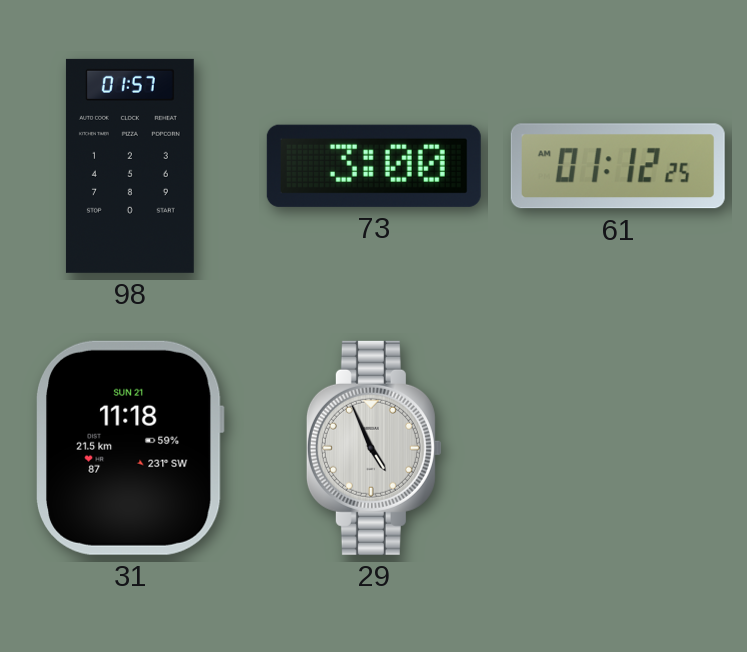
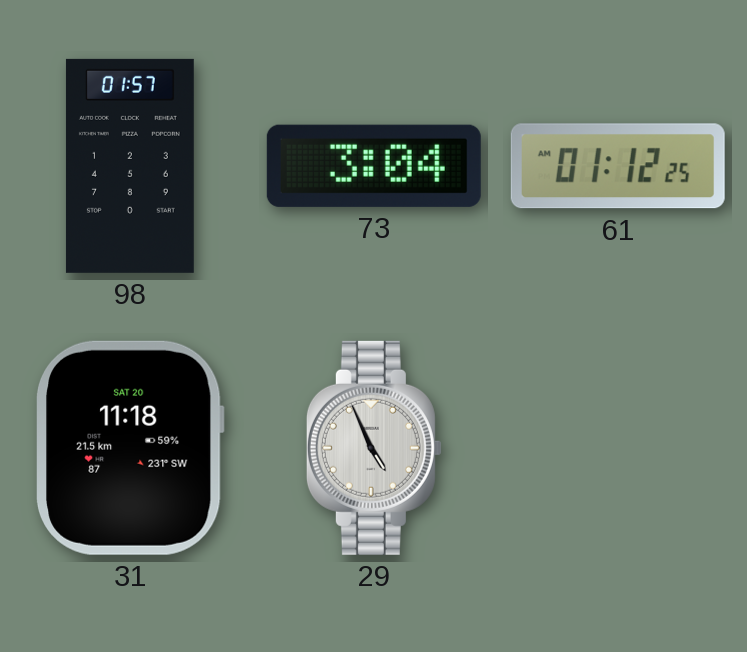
73: 3:00 -> 3:04
31 date: SUN 21 -> SAT 20
